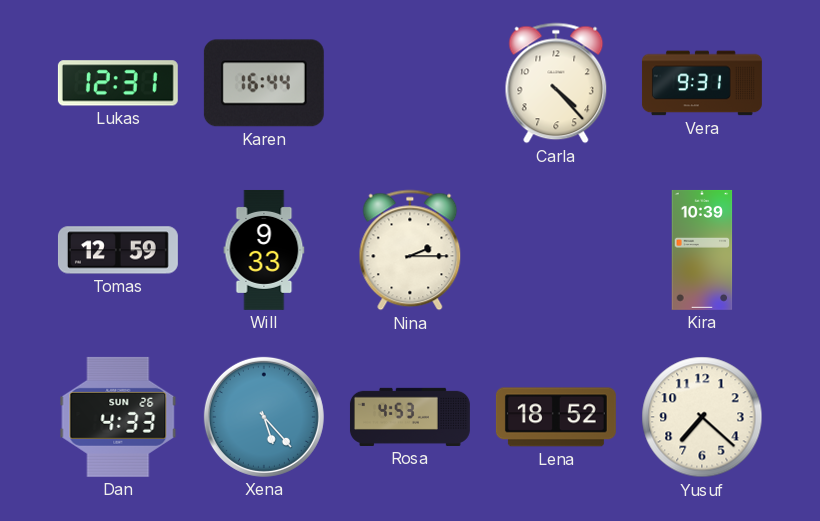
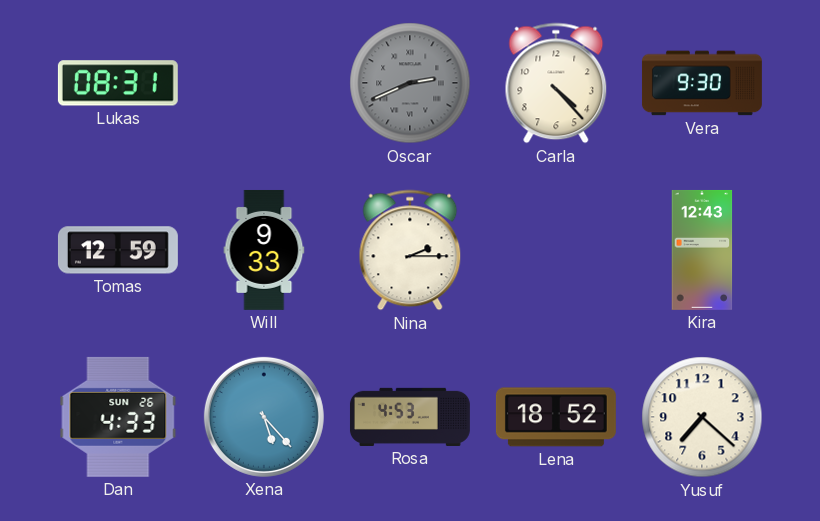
Lukas: 12:31 -> 08:31
Karen: 16:44 -> none
Oscar: none -> 2:41
Vera: 9:31 -> 9:30
Kira: 10:39 -> 12:43
